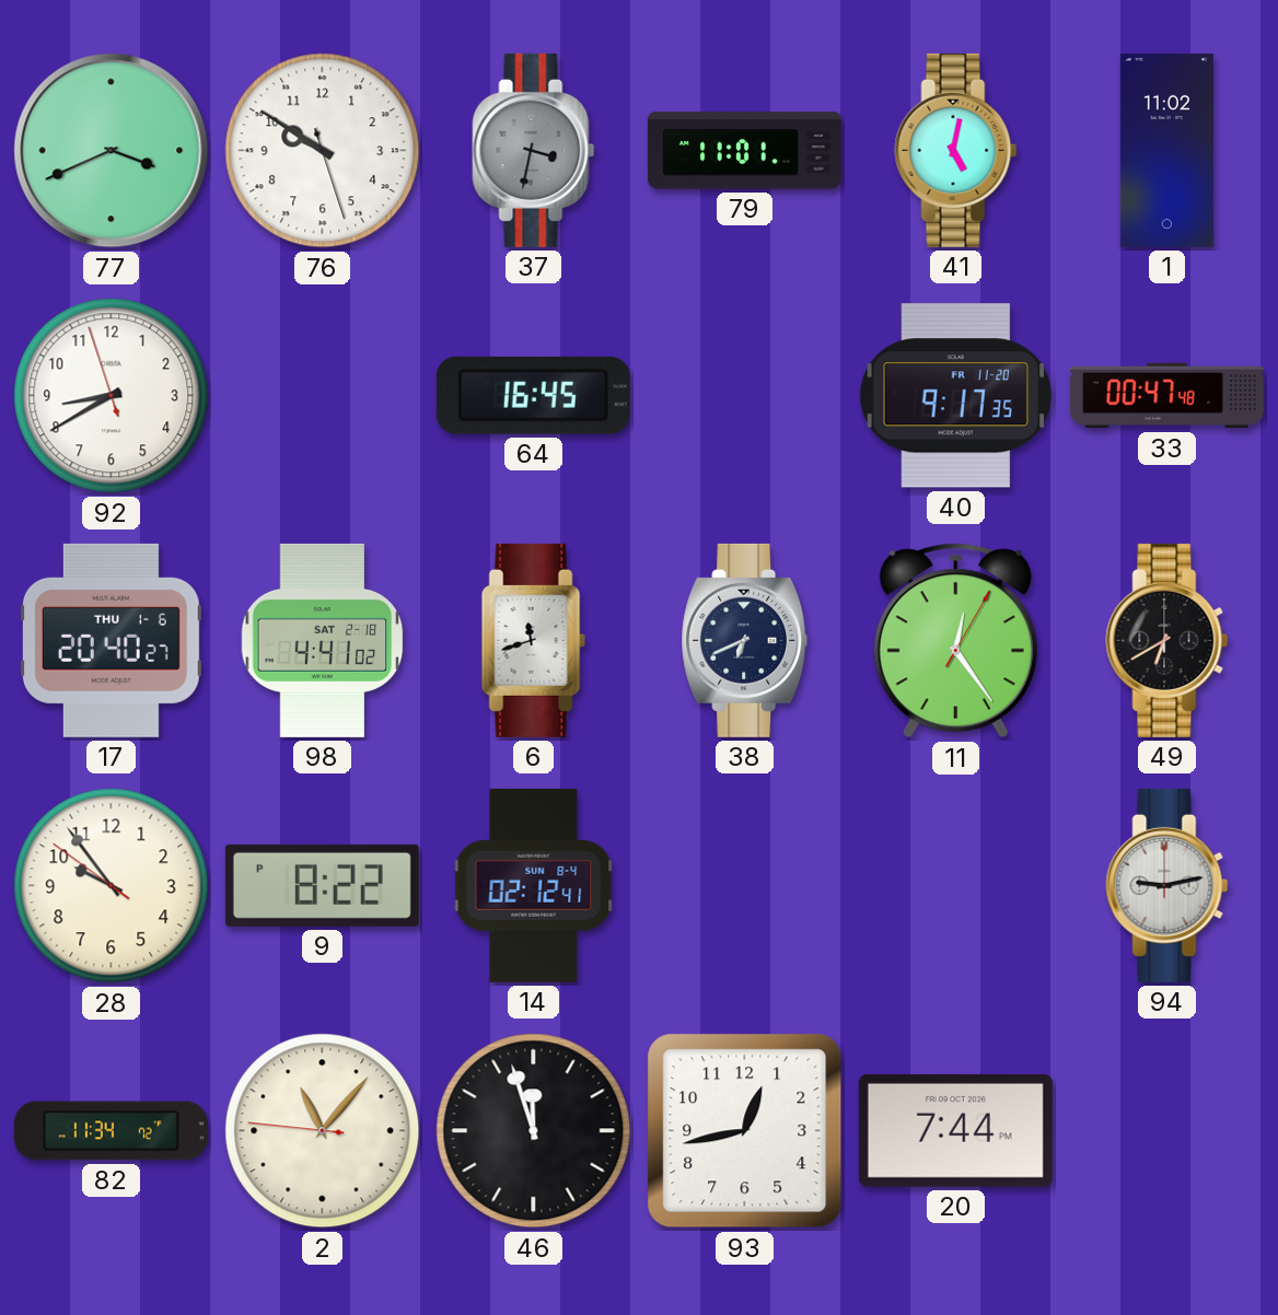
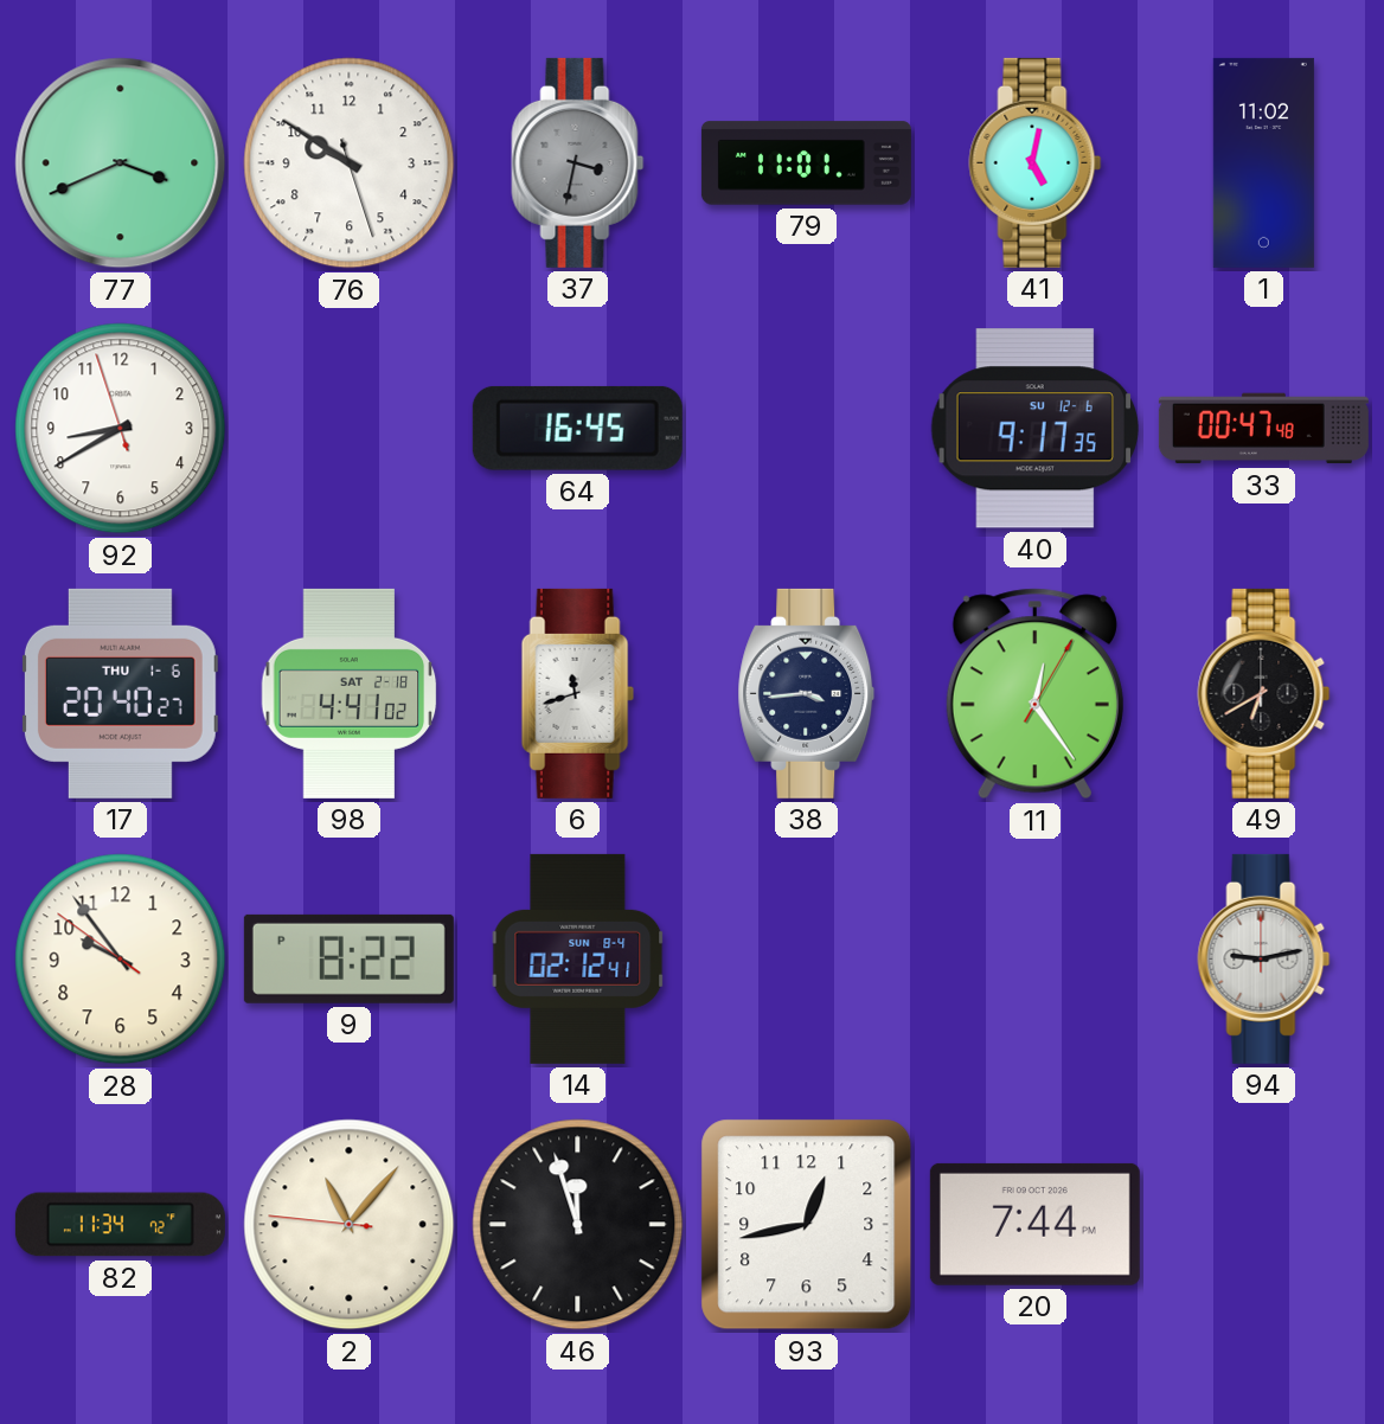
40 date: FR 11-20 -> SU 12-6
38: 6:41 -> 3:44
